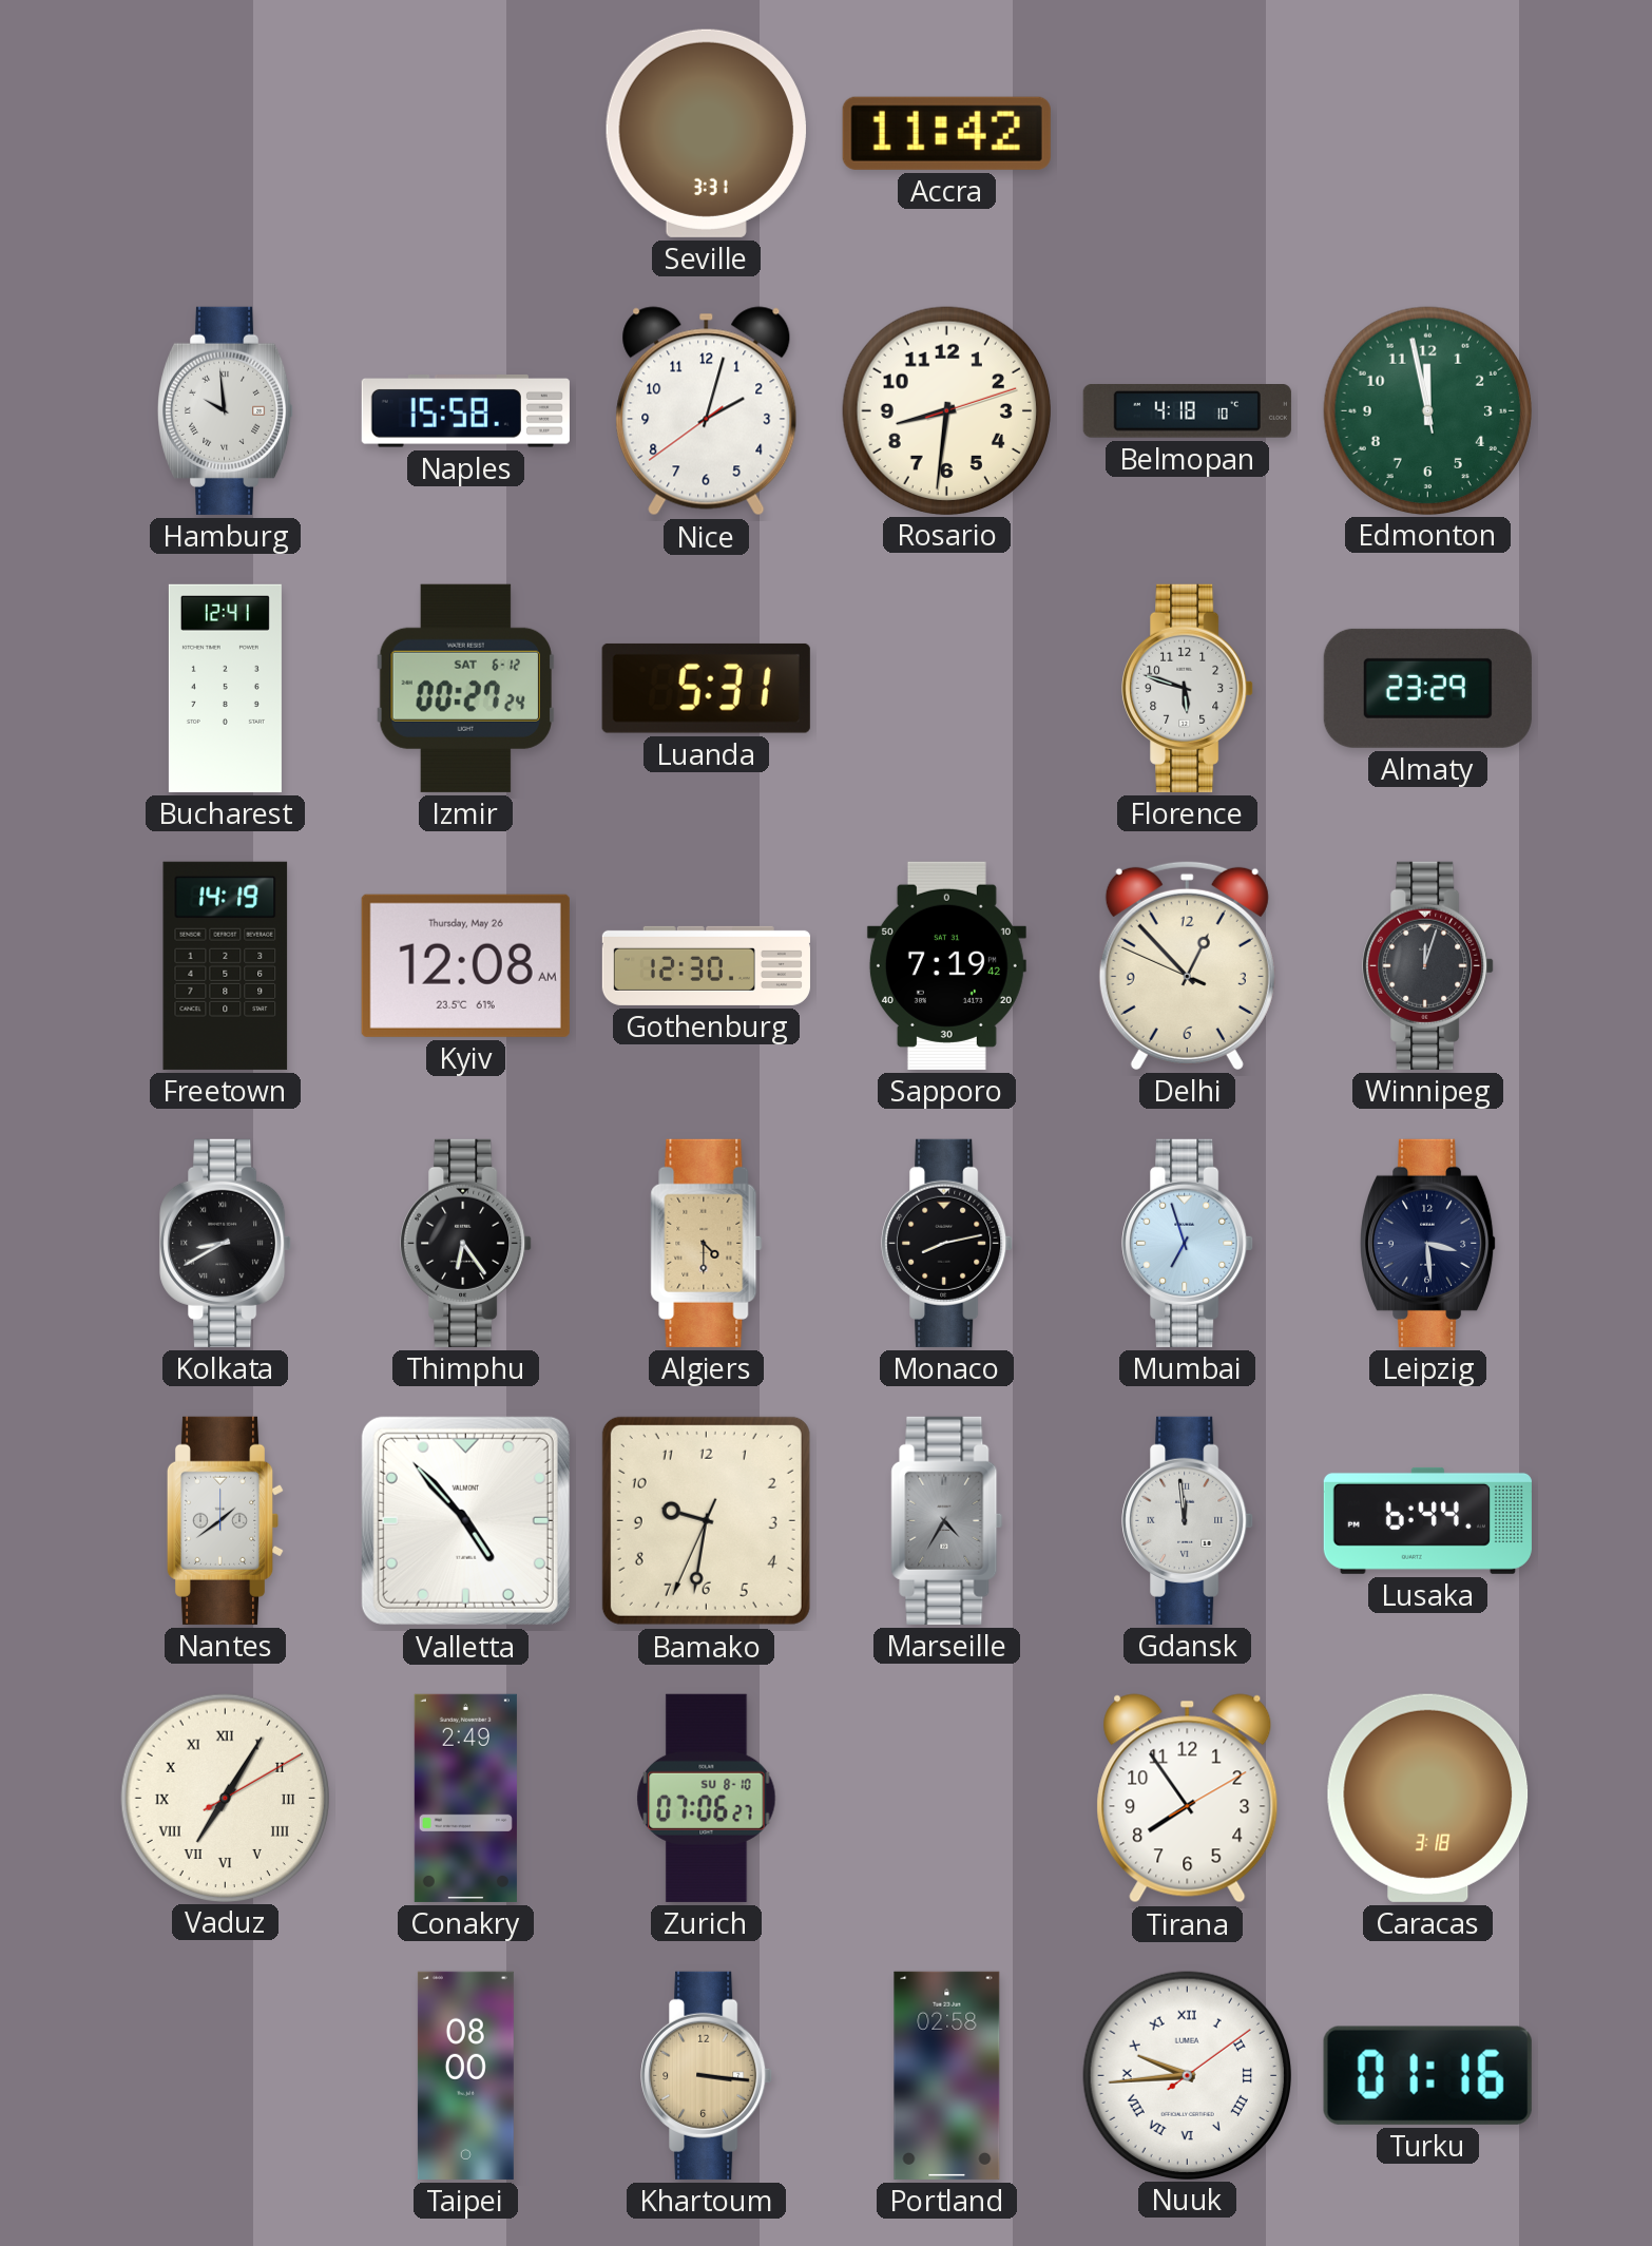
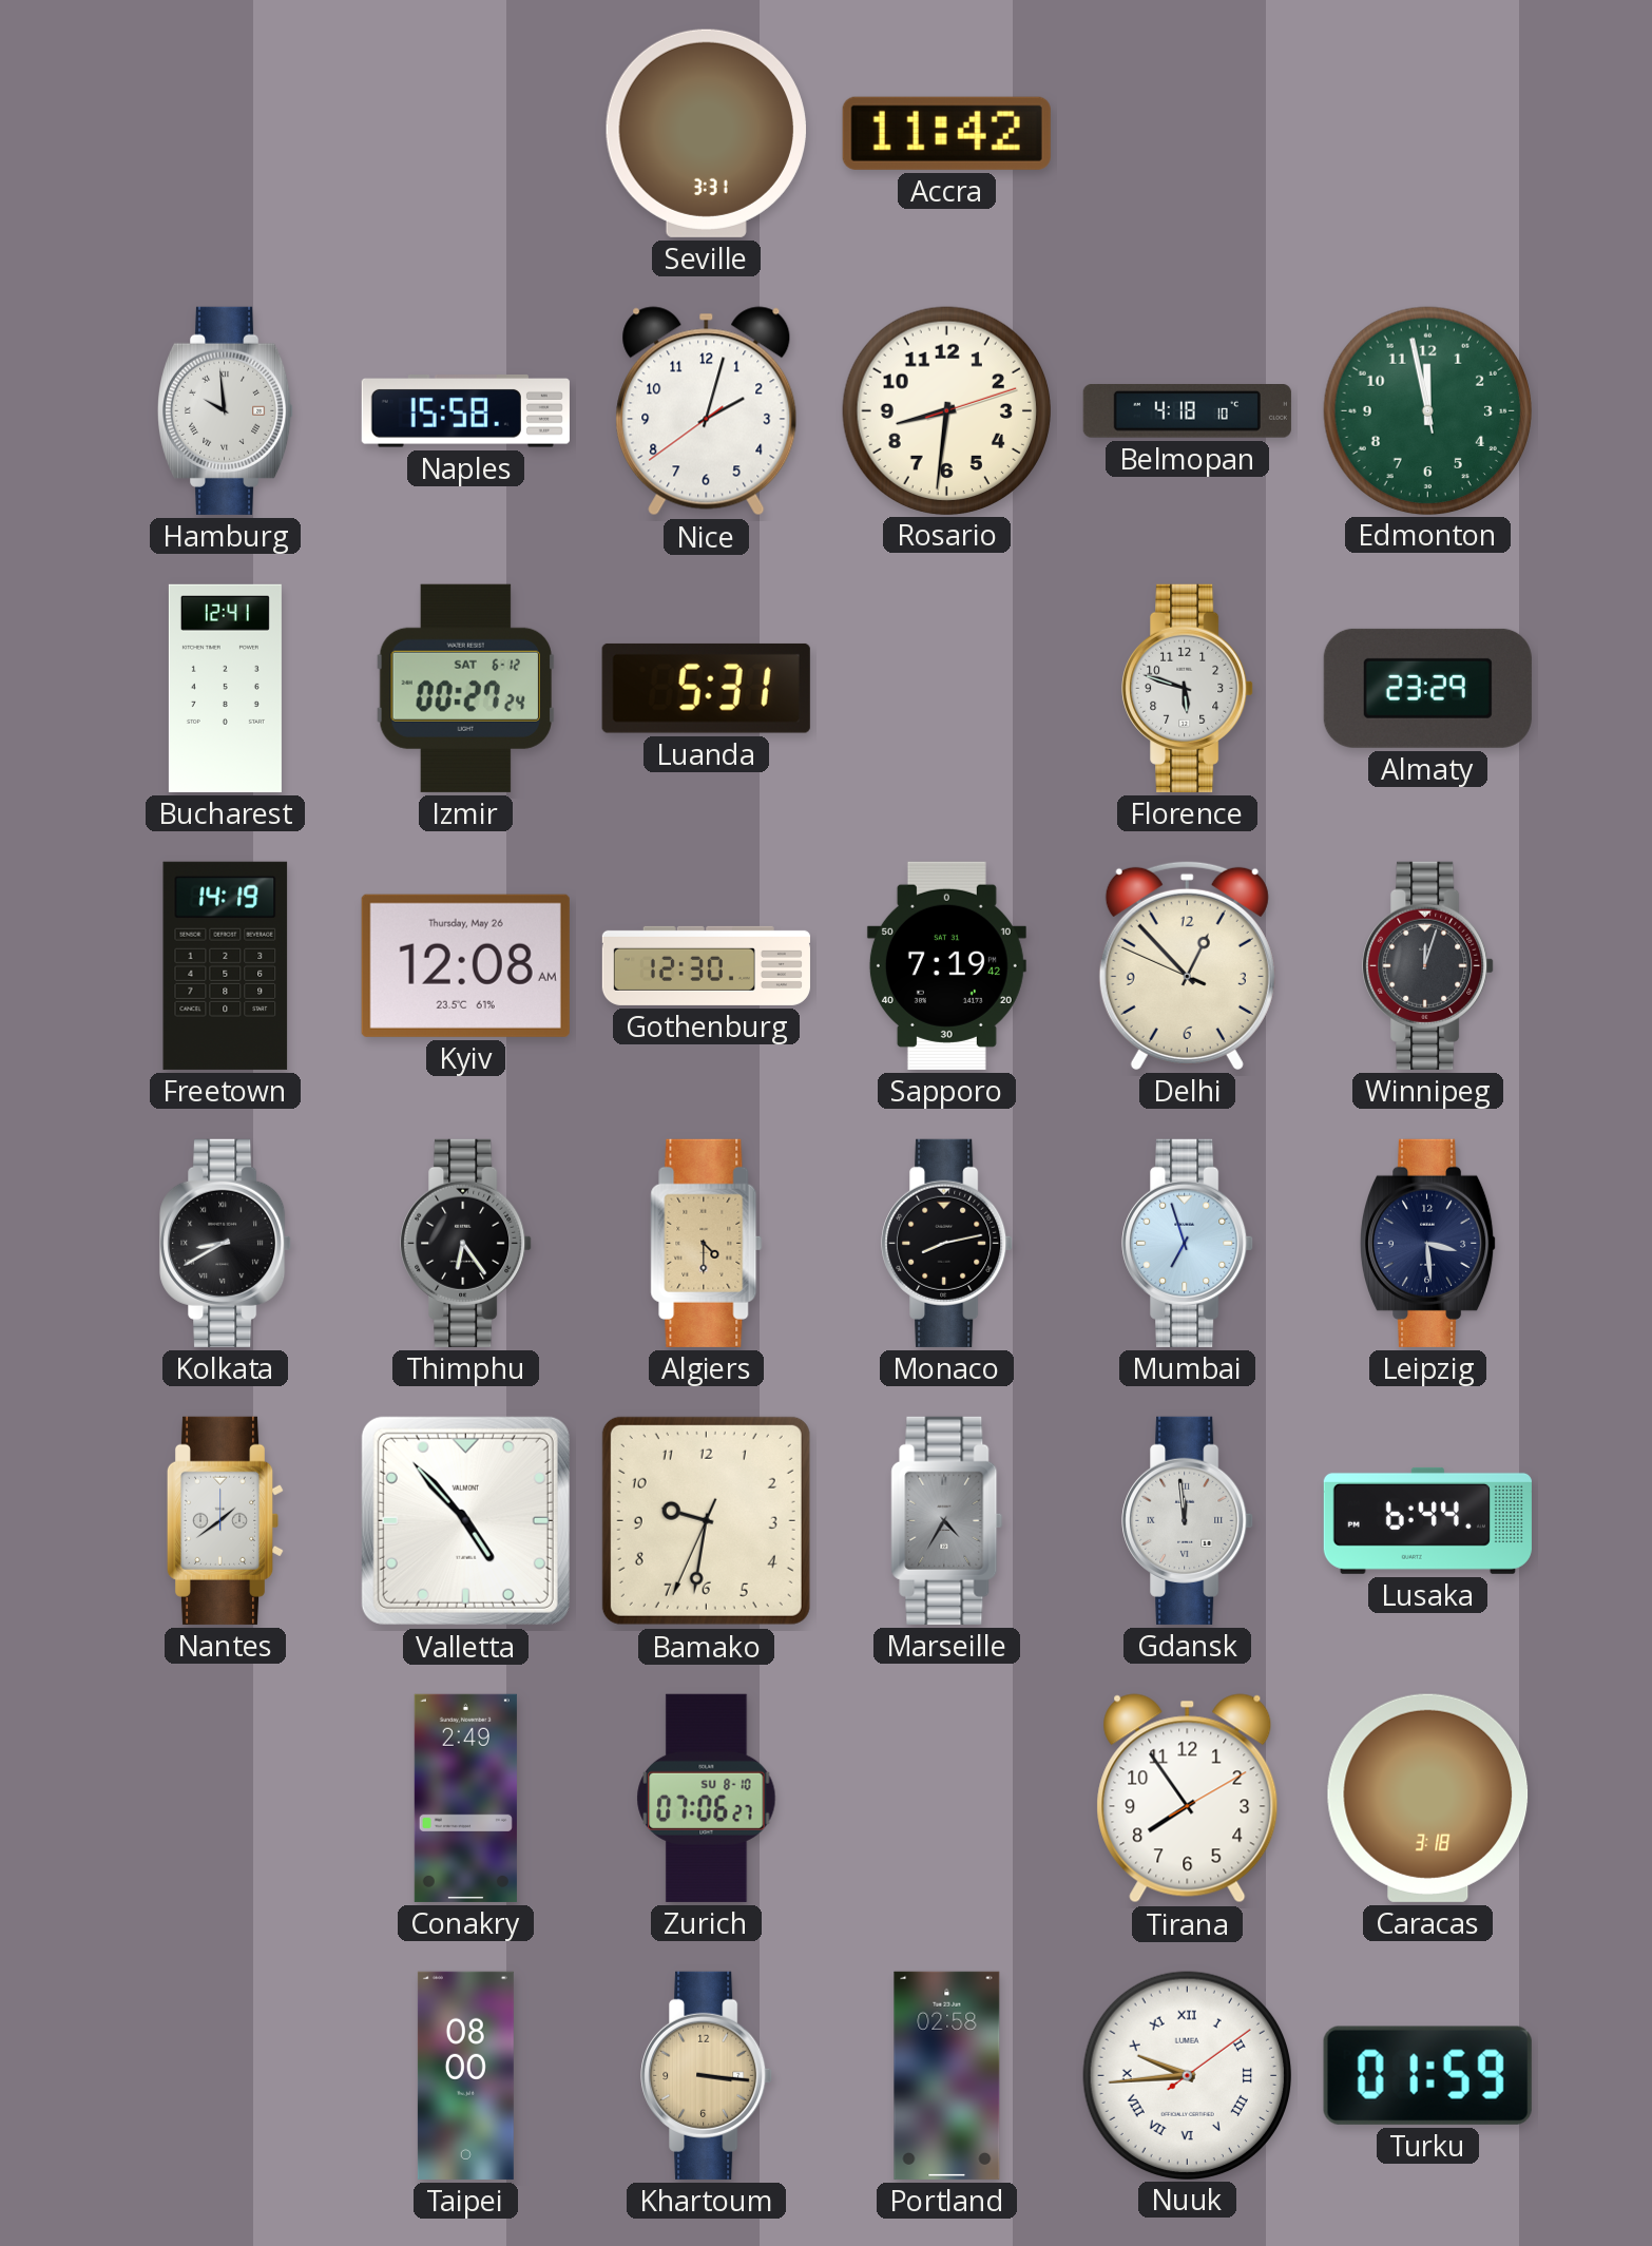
Vaduz: 7:05 -> none
Turku: 01:16 -> 01:59
